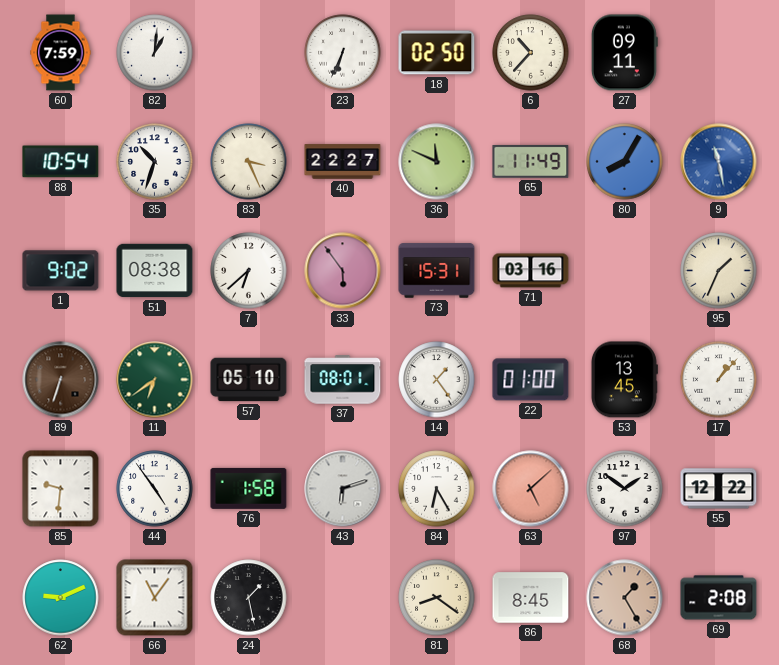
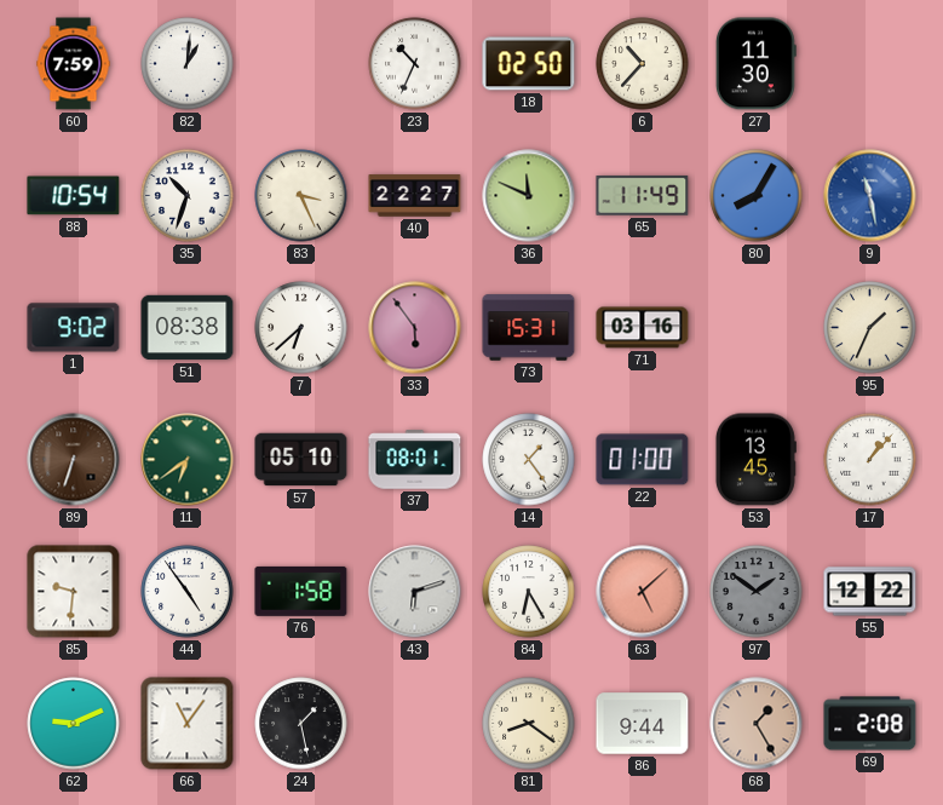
23: 6:34 -> 10:34
27: 09:11 -> 11:30
97 dial: white -> grey
86: 8:45 -> 9:44
